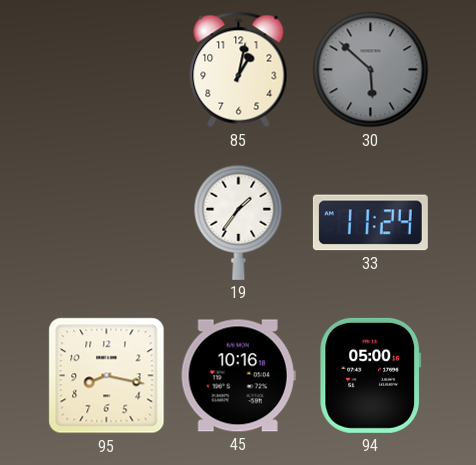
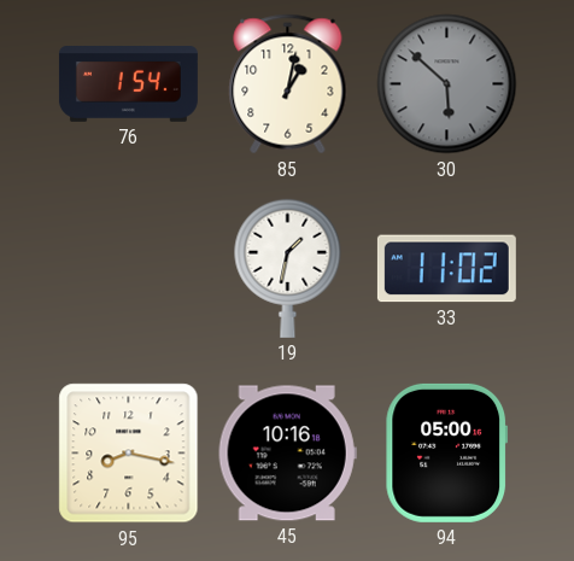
76: none -> 1:54
19: 1:36 -> 1:32
33: 11:24 -> 11:02
